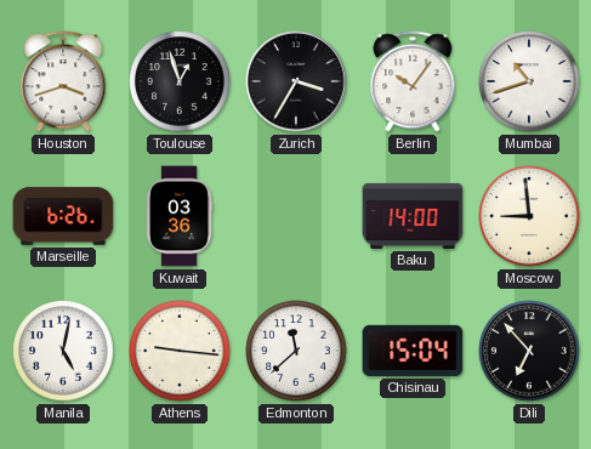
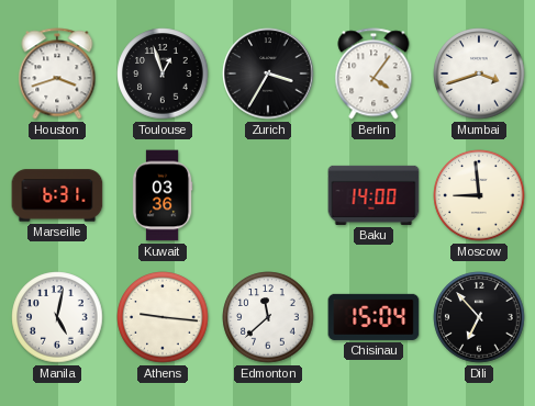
Berlin: 10:06 -> 4:06
Mumbai: 10:42 -> 3:42
Marseille: 6:26 -> 6:31
